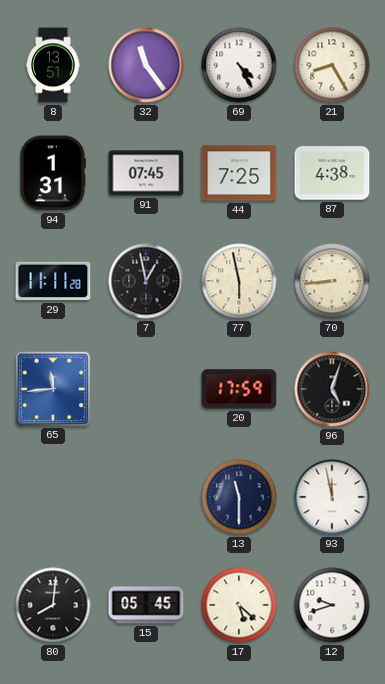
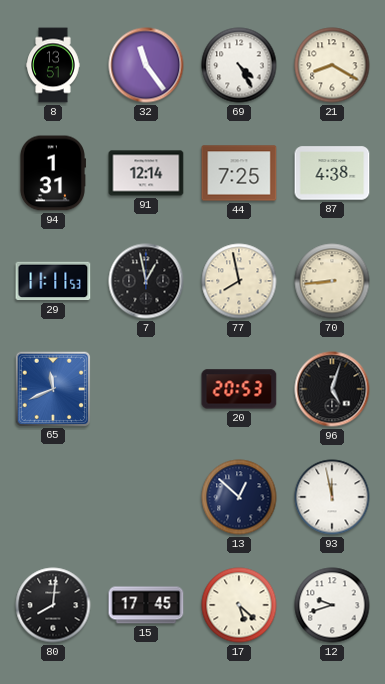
21: 8:25 -> 8:20
91: 07:45 -> 12:14
29: 11:11:28 -> 11:11:53
77: 5:58 -> 7:58
65: 11:44 -> 11:41
20: 17:59 -> 20:53
13: 11:30 -> 12:52
15: 05:45 -> 17:45
